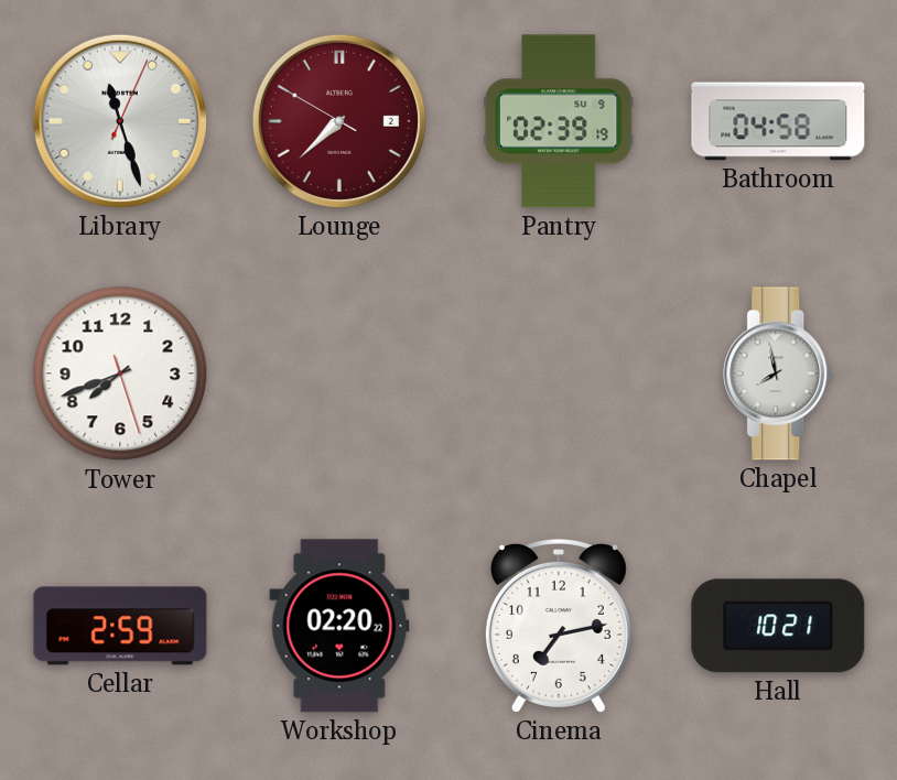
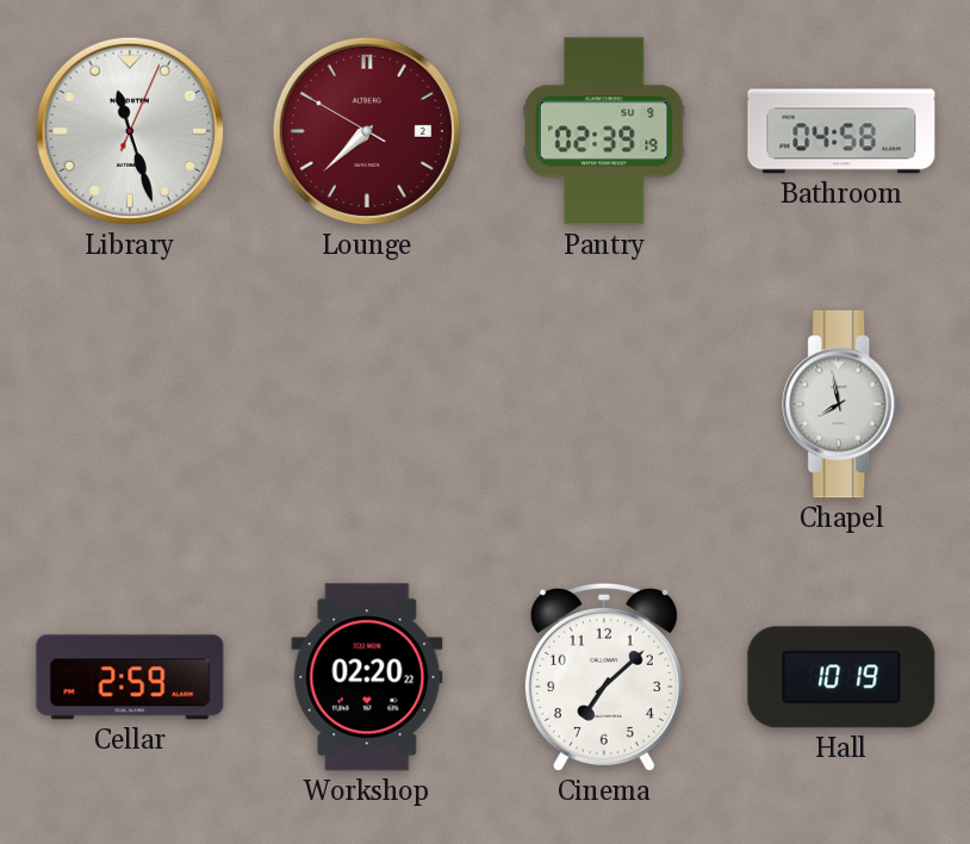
Tower: 7:41 -> none
Cinema: 7:13 -> 7:08
Hall: 10:21 -> 10:19
